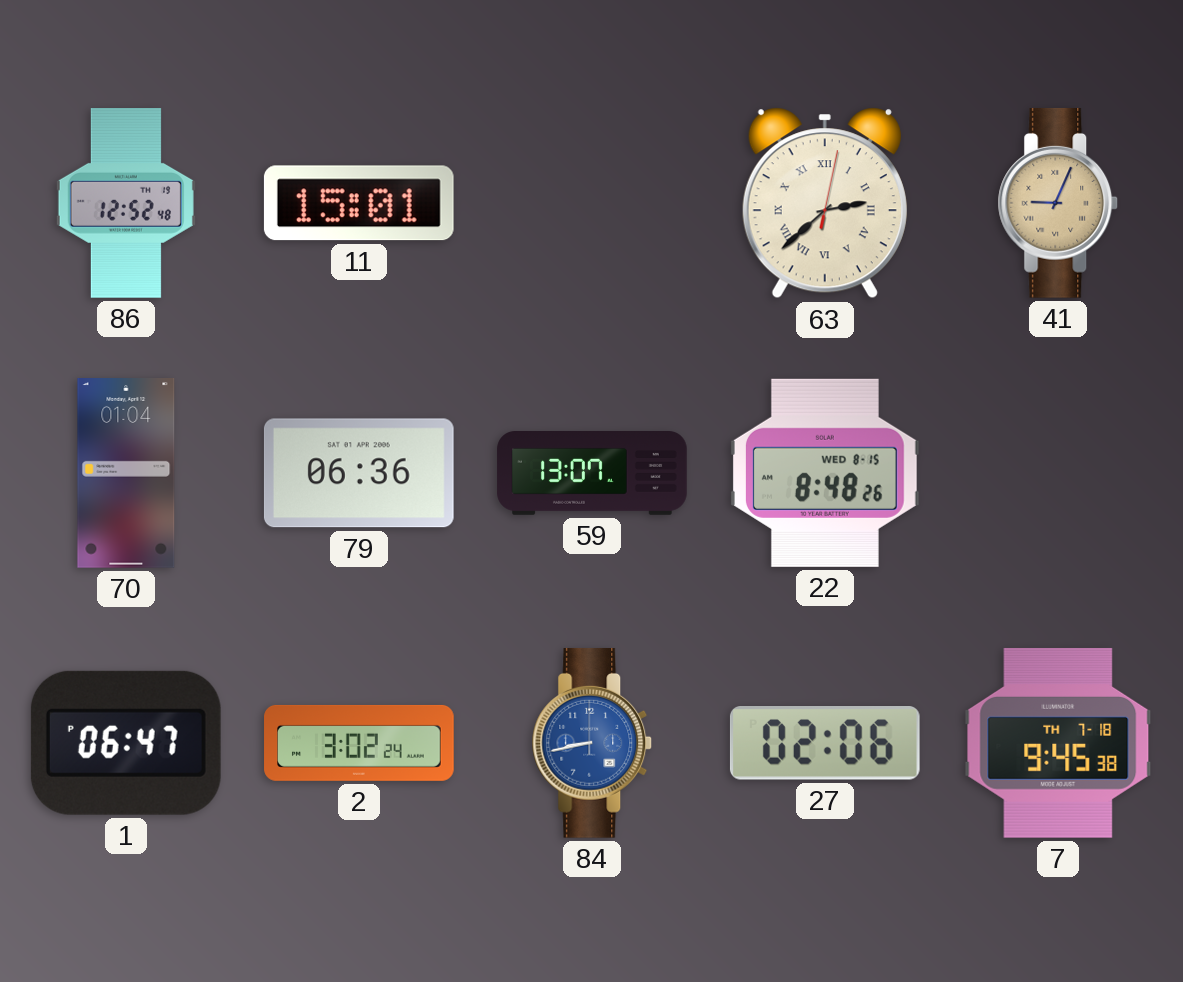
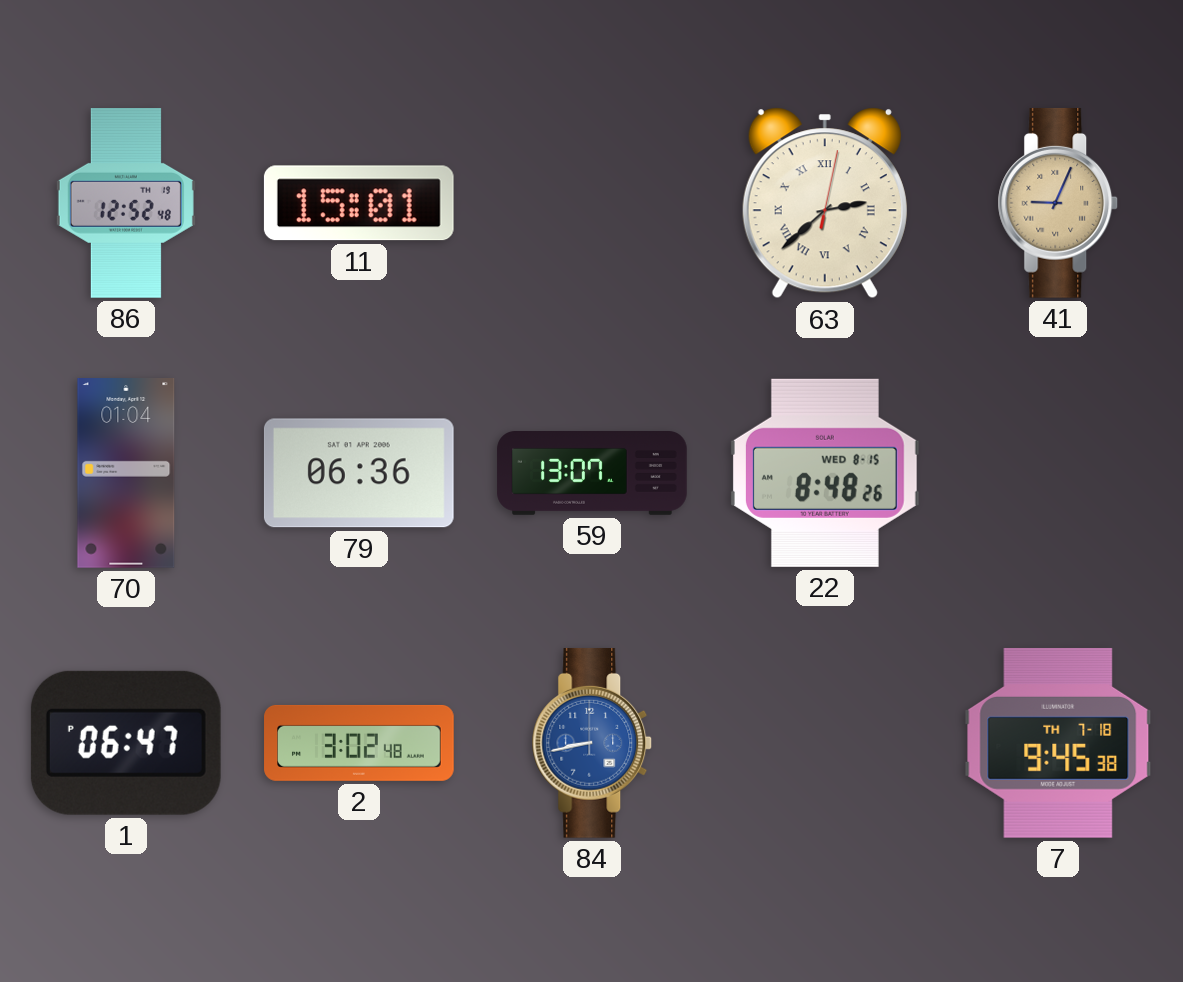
2: 3:02:24 -> 3:02:48
27: 02:06 -> none
